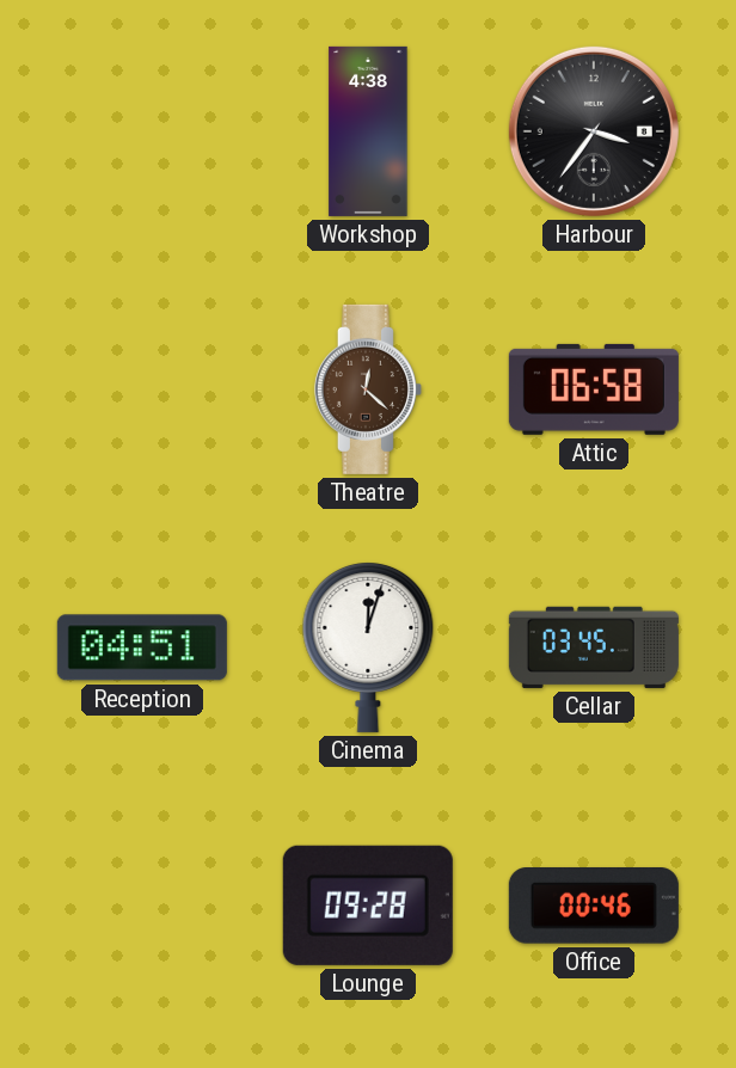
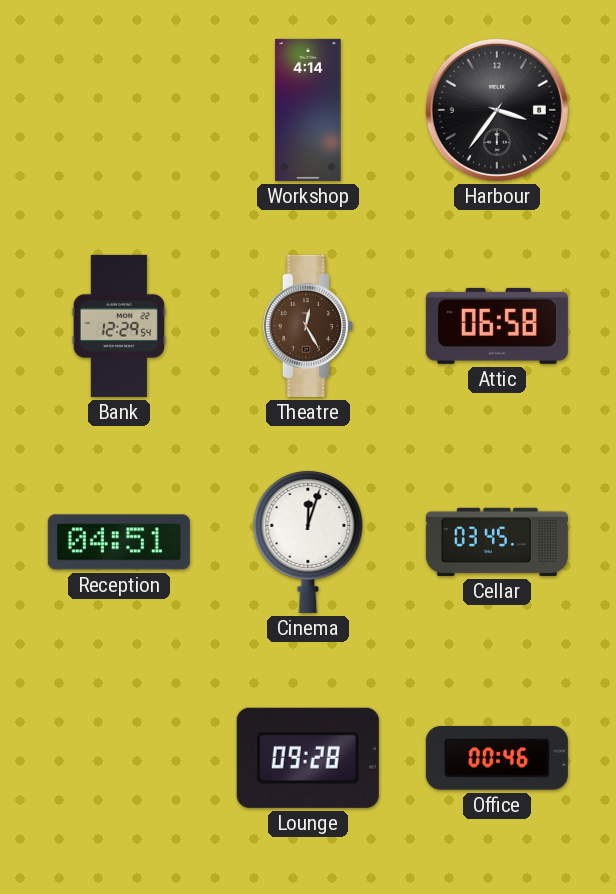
Workshop: 4:38 -> 4:14
Bank: none -> 12:29
Theatre: 12:22 -> 12:25
